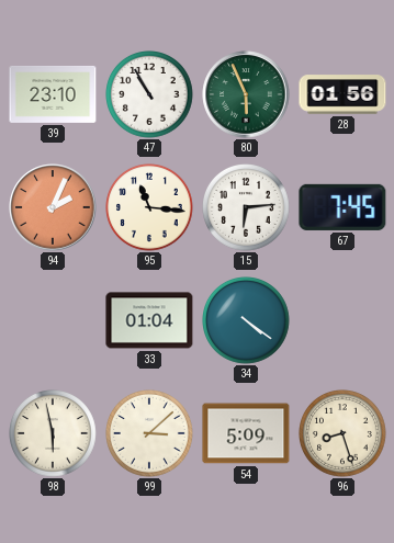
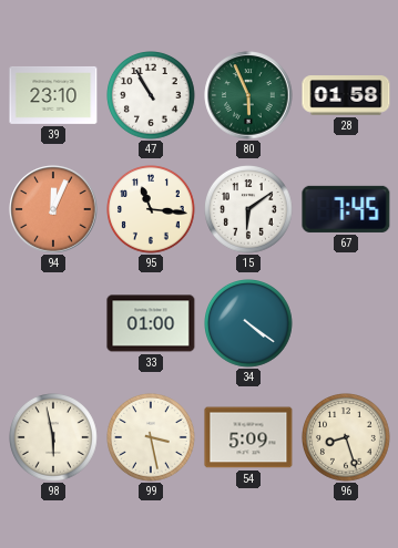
28: 01:56 -> 01:58
94: 2:04 -> 12:04
15: 6:14 -> 6:09
33: 01:04 -> 01:00
99: 3:08 -> 3:28
